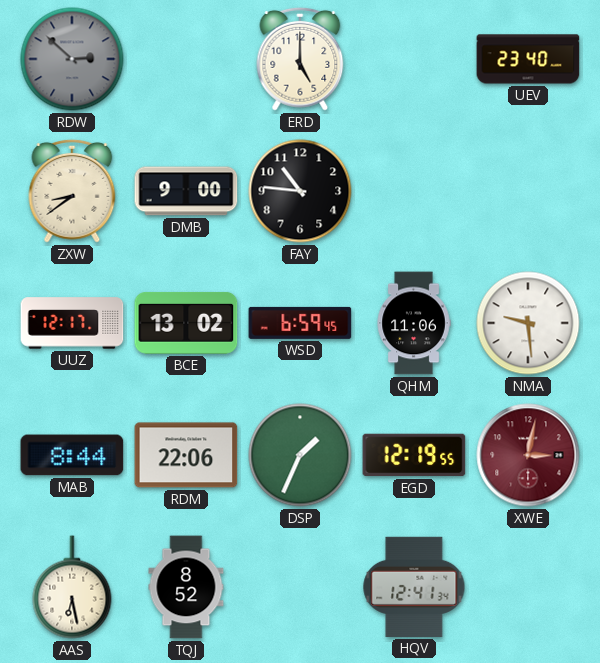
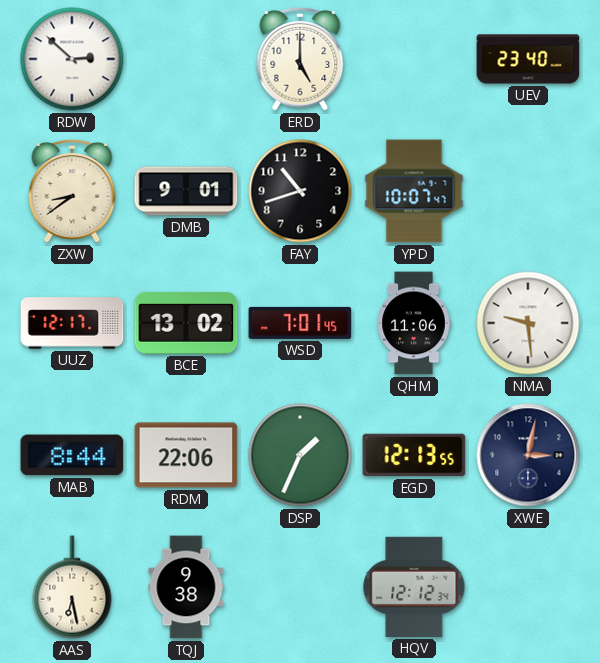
RDW dial: grey -> white
DMB: 9:00 -> 9:01
FAY: 10:46 -> 10:42
YPD: none -> 10:07
WSD: 6:59 -> 7:01
EGD: 12:19 -> 12:13
XWE dial: burgundy -> navy
TQJ: 8:52 -> 9:38
HQV: 12:41 -> 12:12
